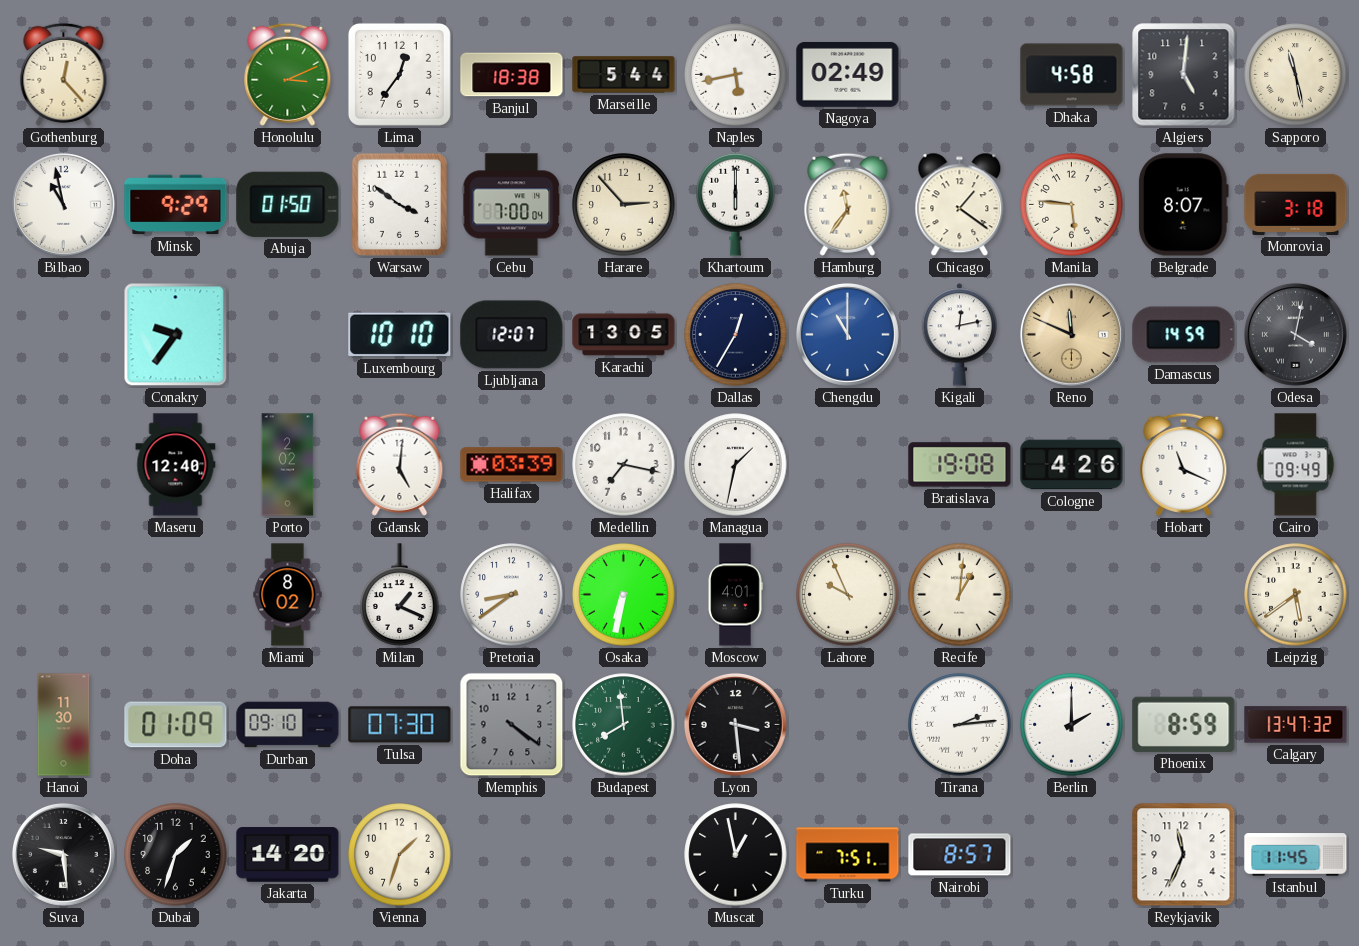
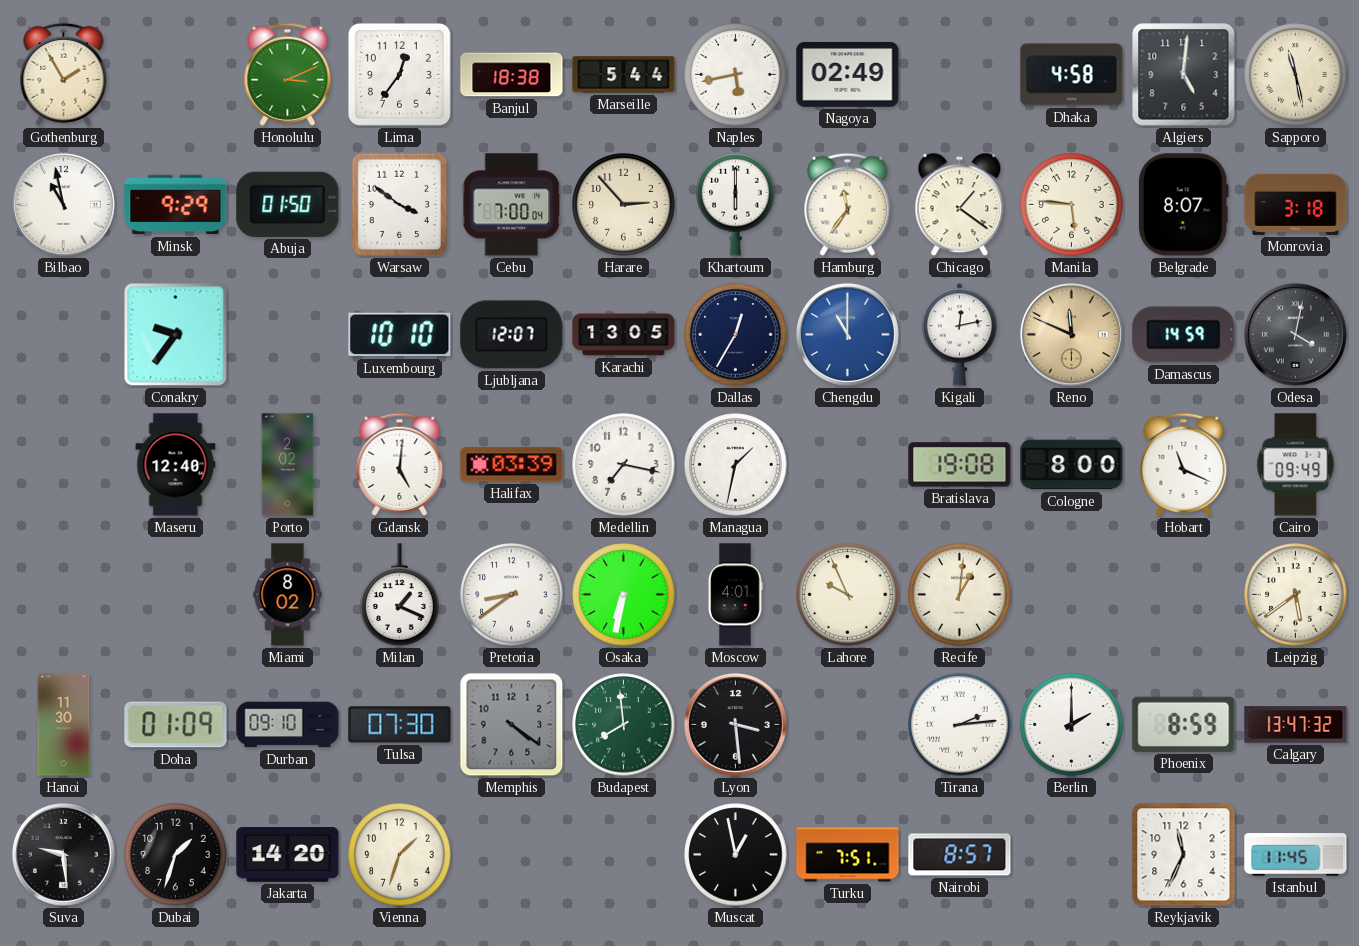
Gothenburg: 12:23 -> 1:55
Cologne: 4:26 -> 8:00
